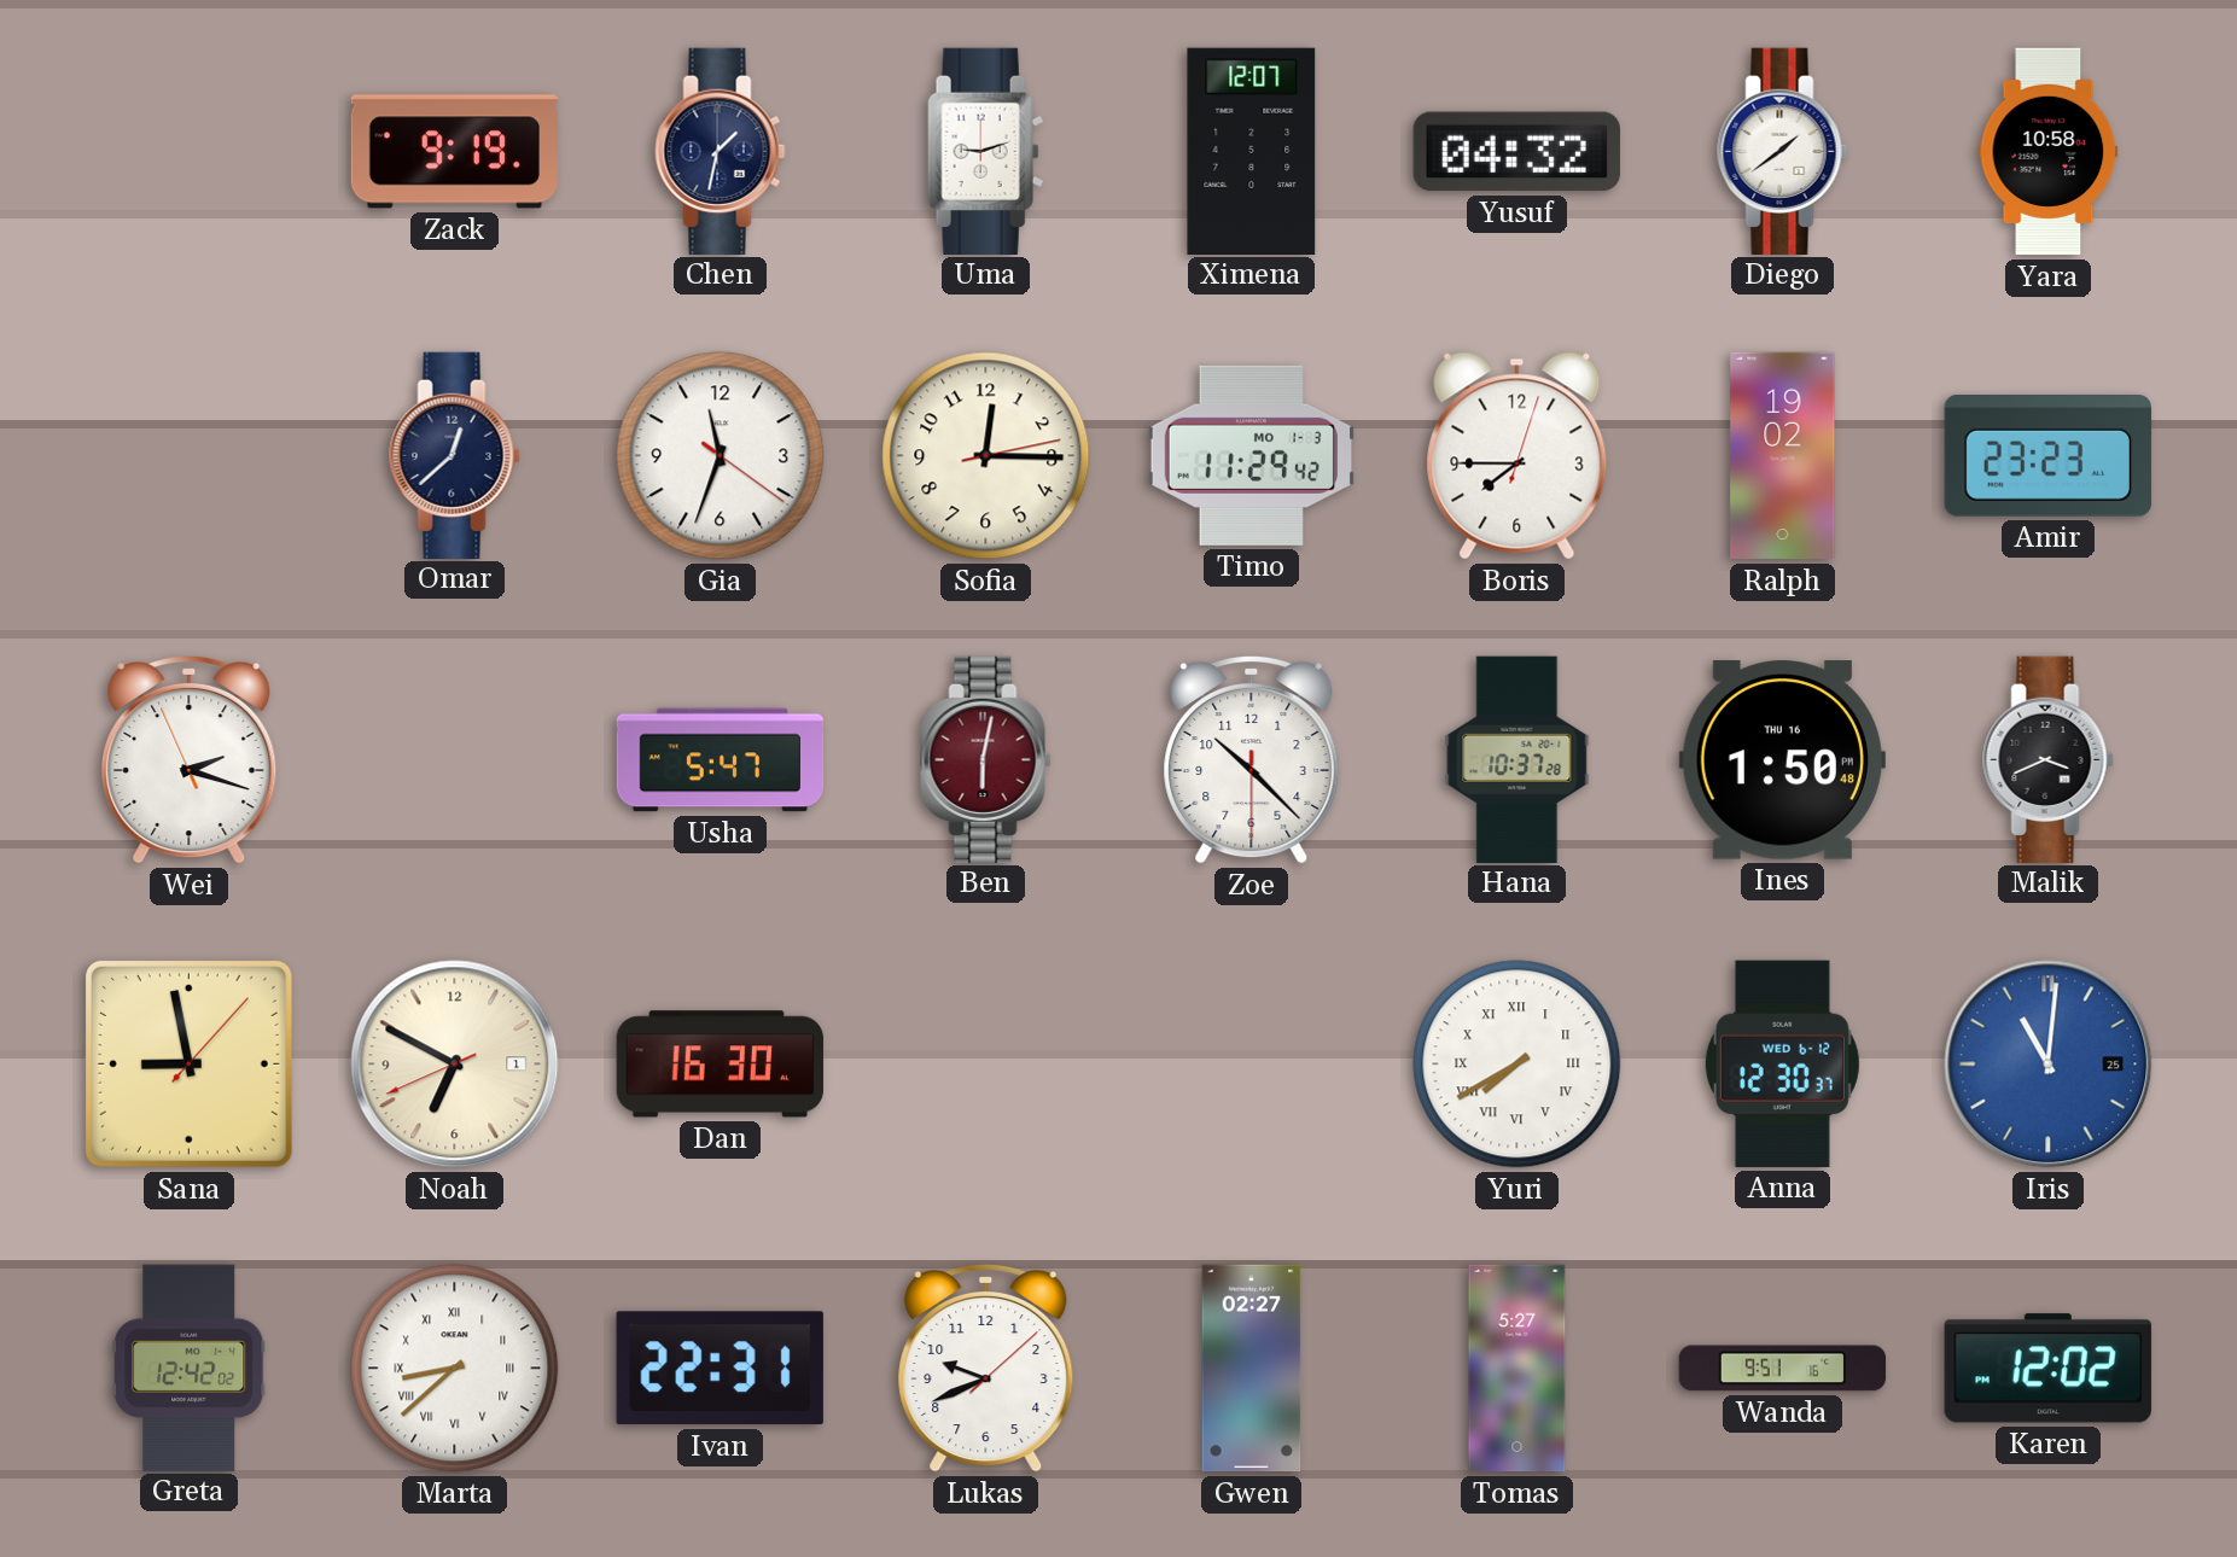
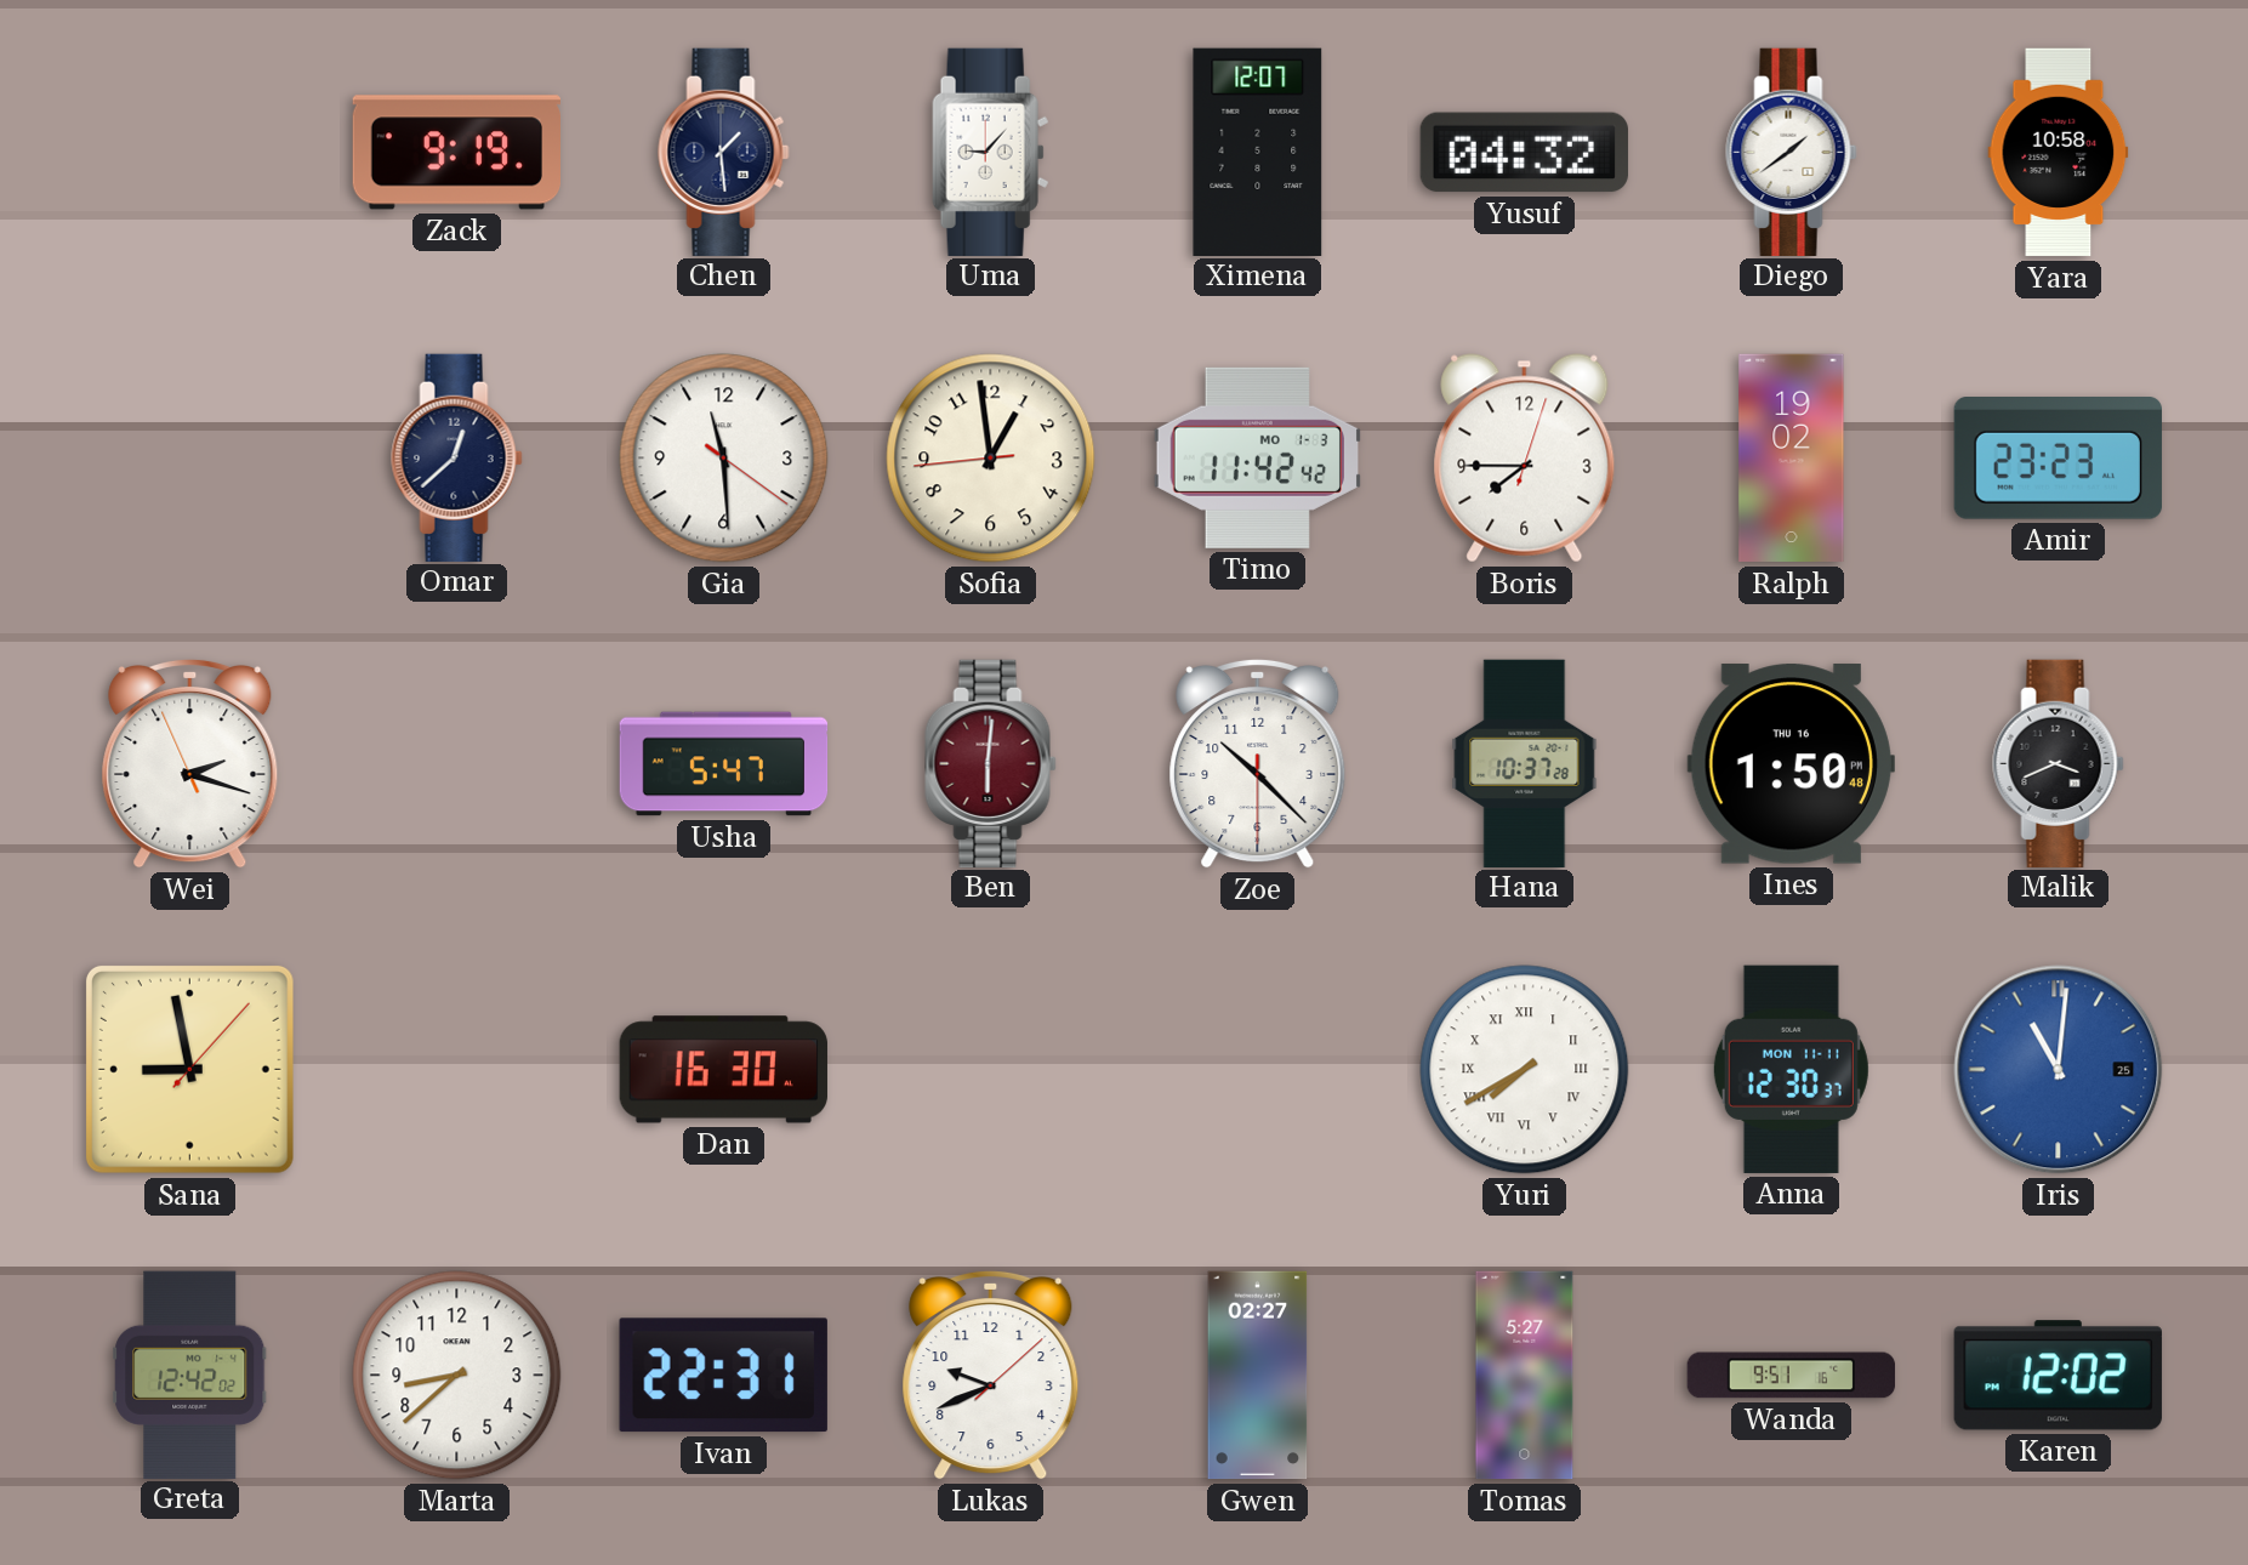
Chen: 1:32 -> 1:29
Uma: 9:12 -> 9:07
Gia: 11:33 -> 11:29
Sofia: 12:15 -> 12:58
Timo: 11:29 -> 11:42
Ben: 6:02 -> 6:01
Noah: 6:49 -> none
Anna date: WED 6-12 -> MON 11-11
Marta numerals: Roman -> Arabic
